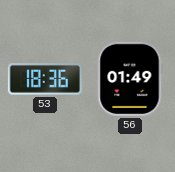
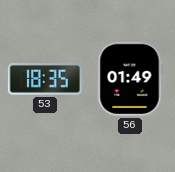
53: 18:36 -> 18:35
